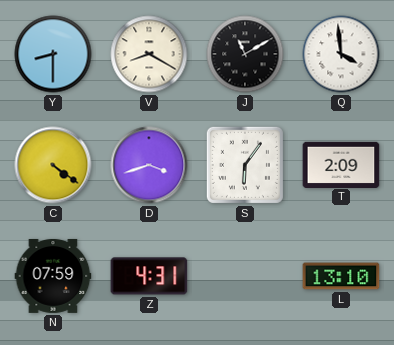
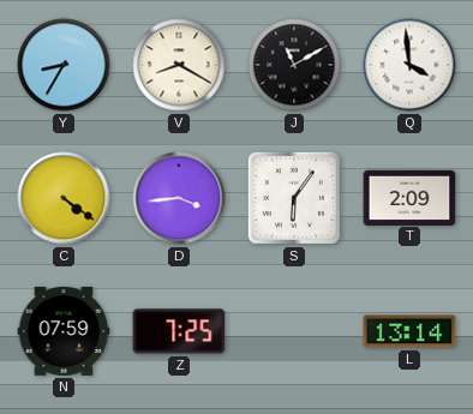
Y: 8:30 -> 8:35
D: 3:42 -> 3:44
Z: 4:31 -> 7:25
L: 13:10 -> 13:14
